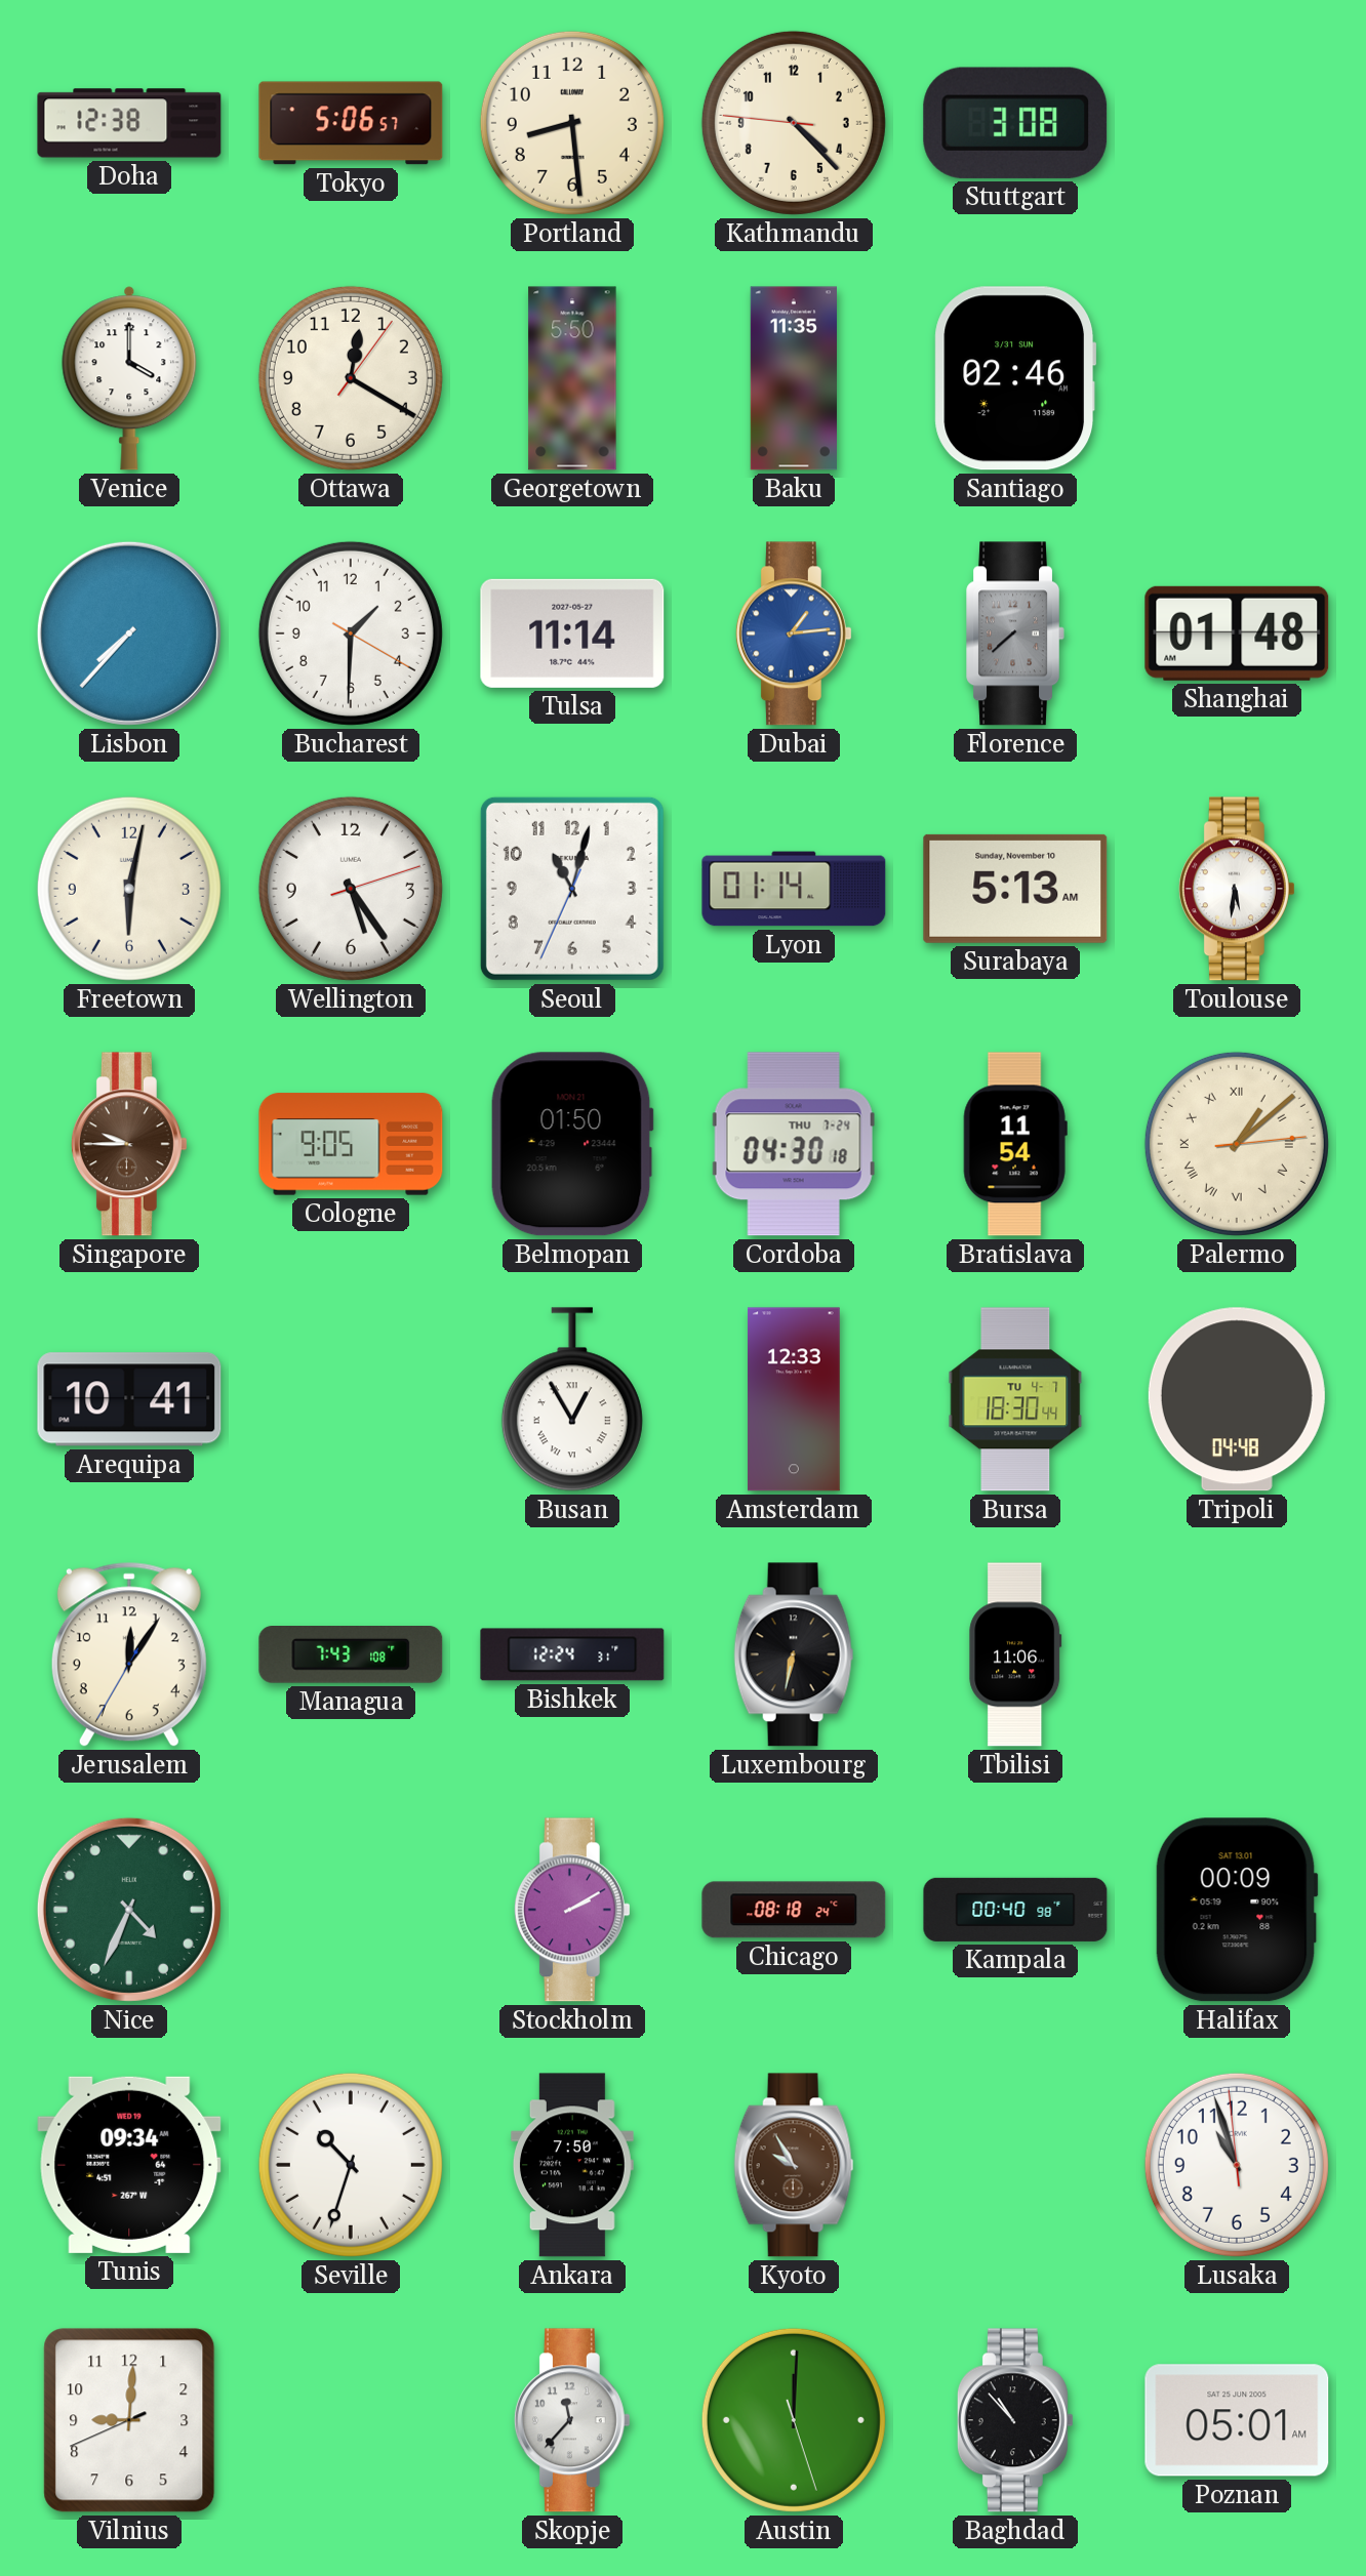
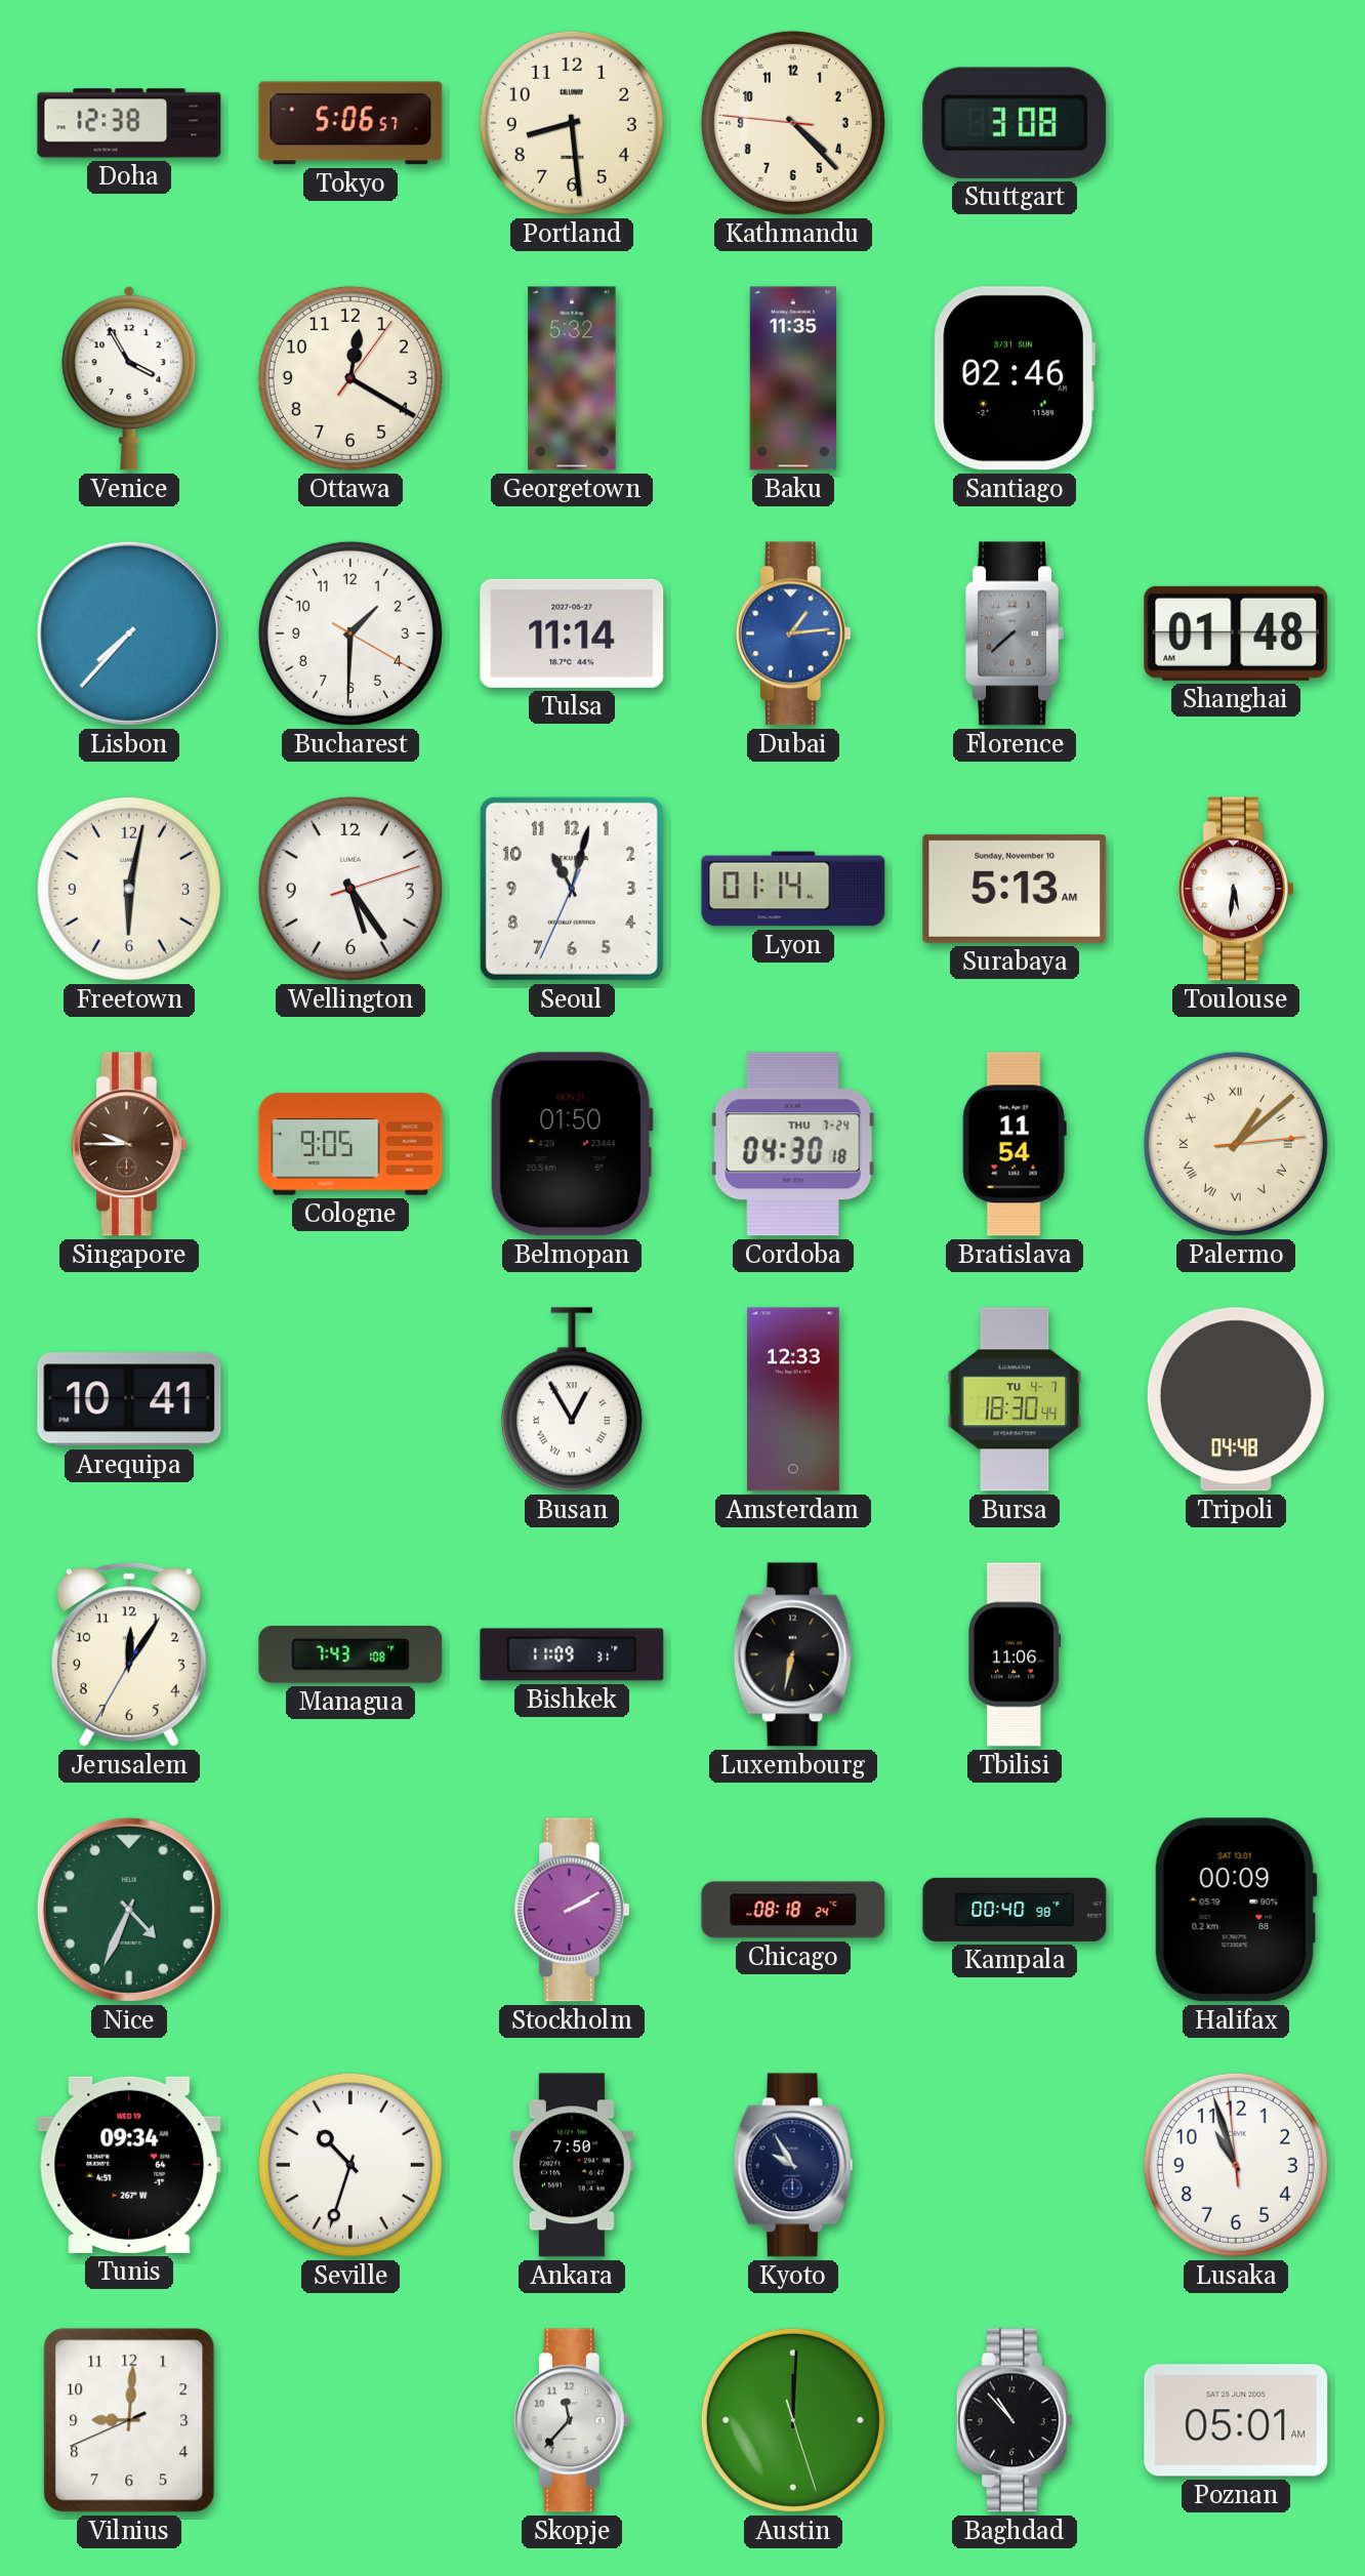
Venice: 4:00 -> 3:55
Georgetown: 5:50 -> 5:32
Bishkek: 12:24 -> 11:09
Kyoto dial: brown -> navy
